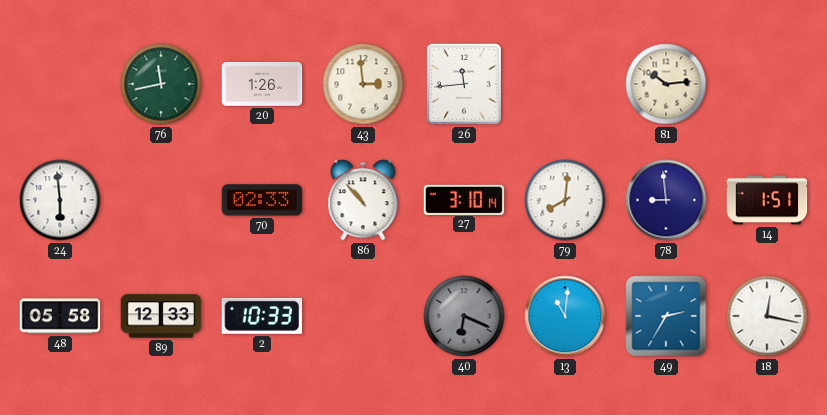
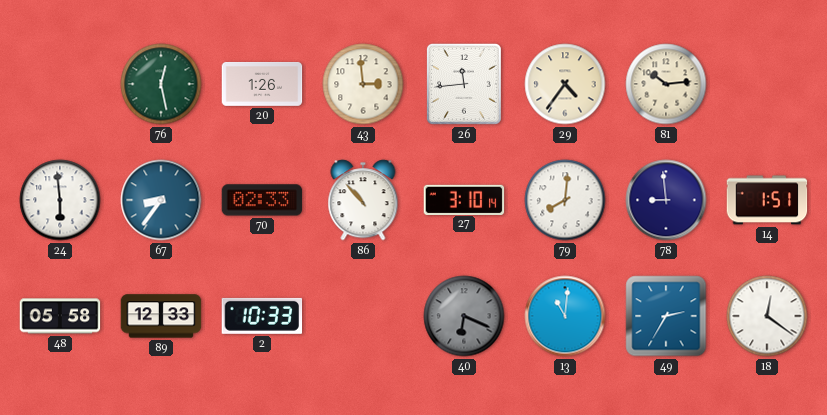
76: 11:43 -> 12:28
29: none -> 4:36
67: none -> 8:36
18: 12:17 -> 12:21
